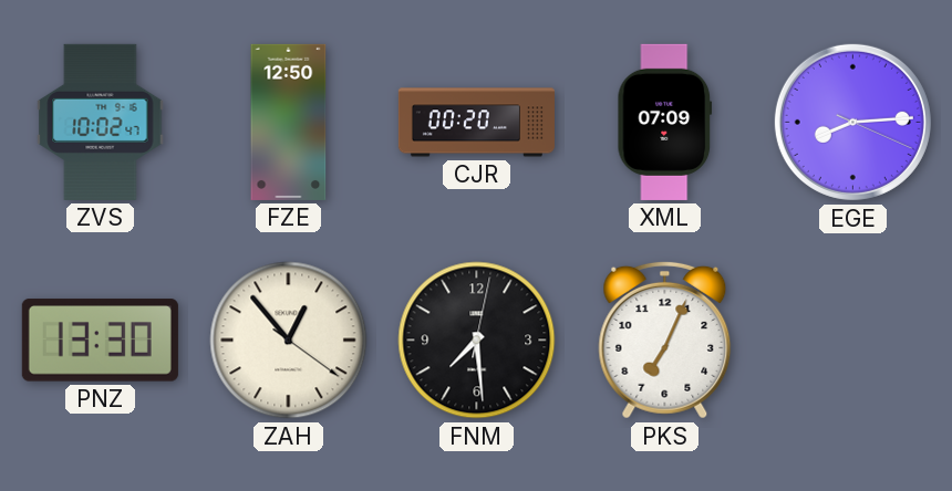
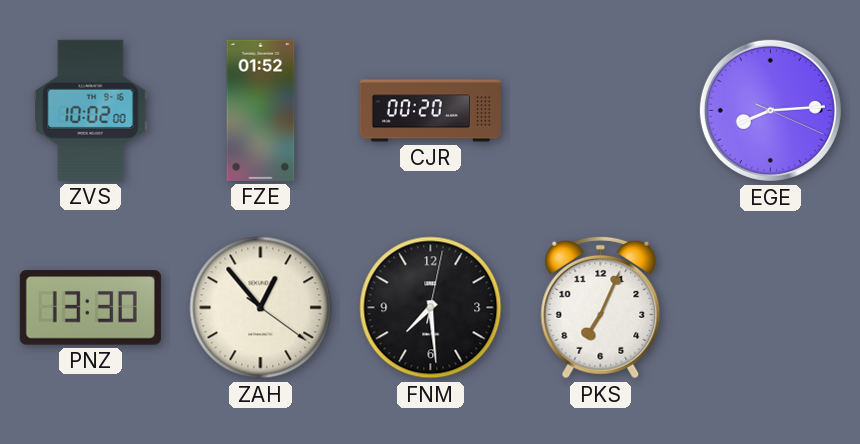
ZVS: 10:02:47 -> 10:02:00
FZE: 12:50 -> 01:52
XML: 07:09 -> none
